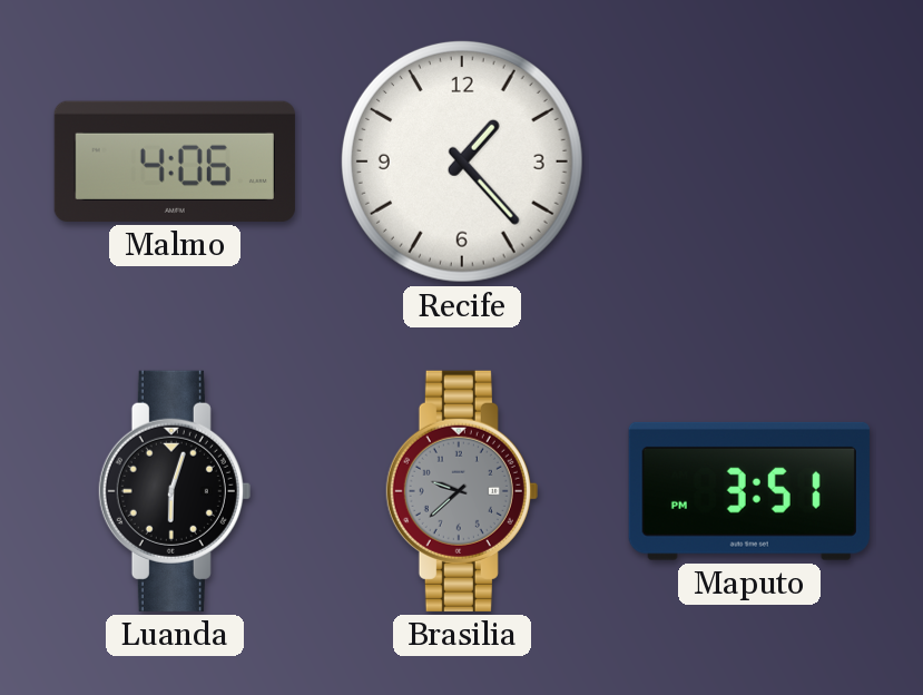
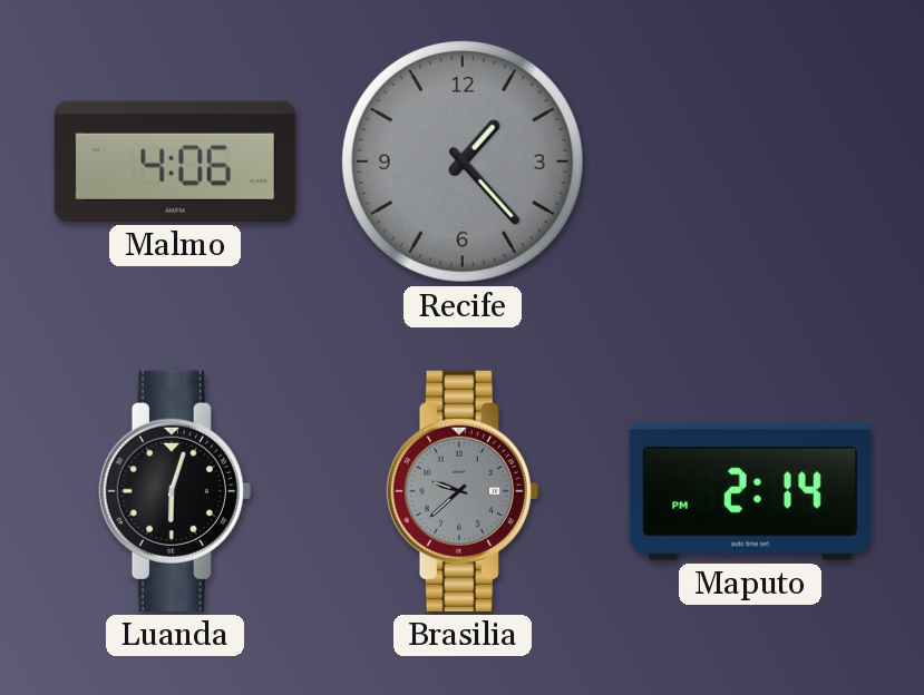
Recife dial: white -> grey
Maputo: 3:51 -> 2:14
